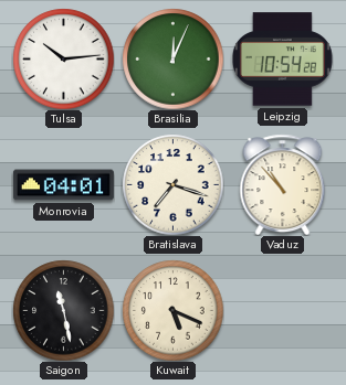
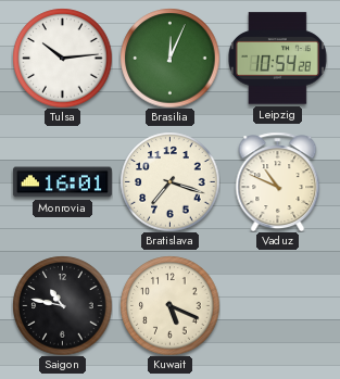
Monrovia: 04:01 -> 16:01
Vaduz: 10:53 -> 10:49
Saigon: 11:28 -> 10:47
